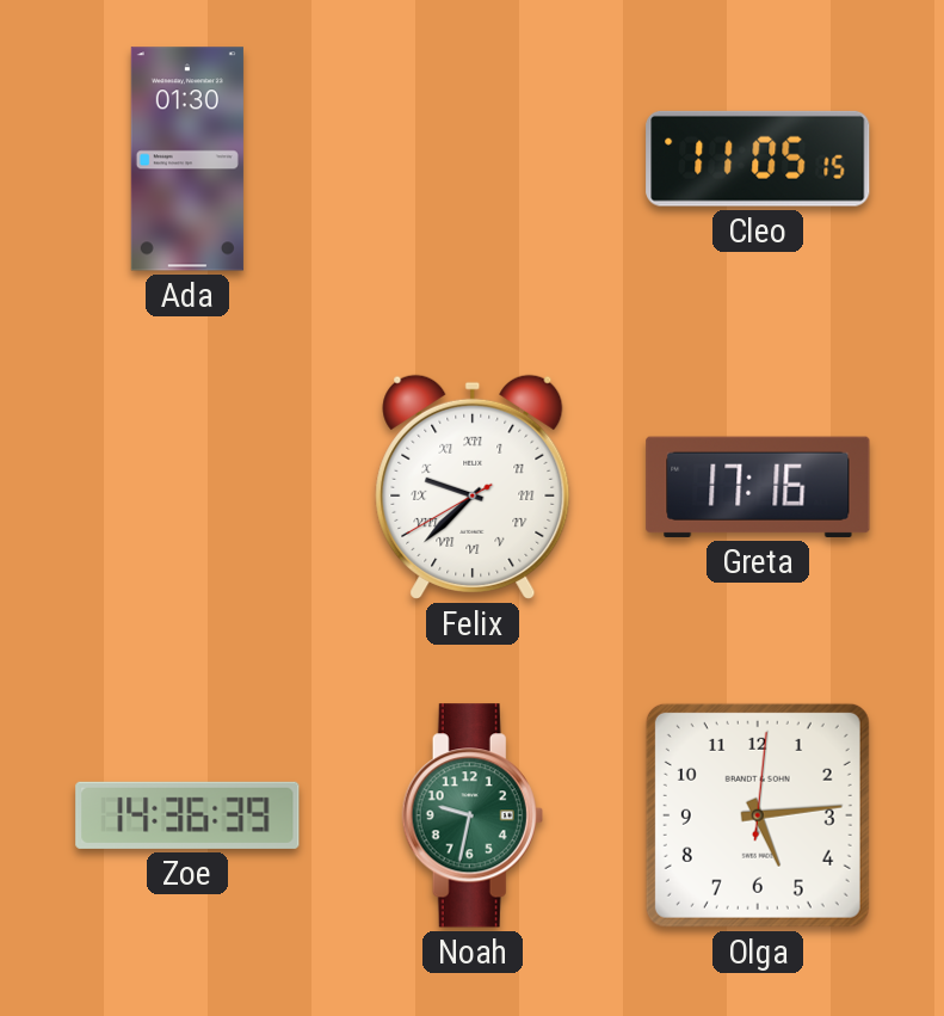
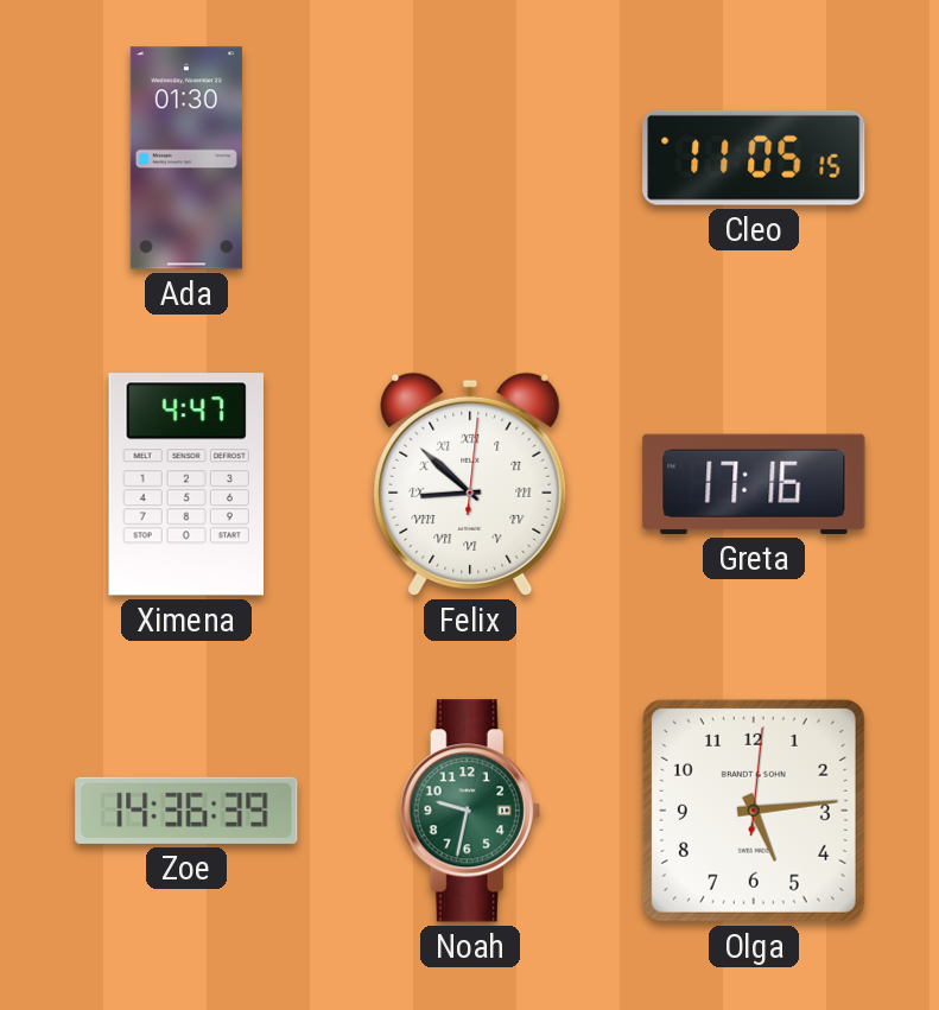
Ximena: none -> 4:47
Felix: 9:37 -> 8:52
